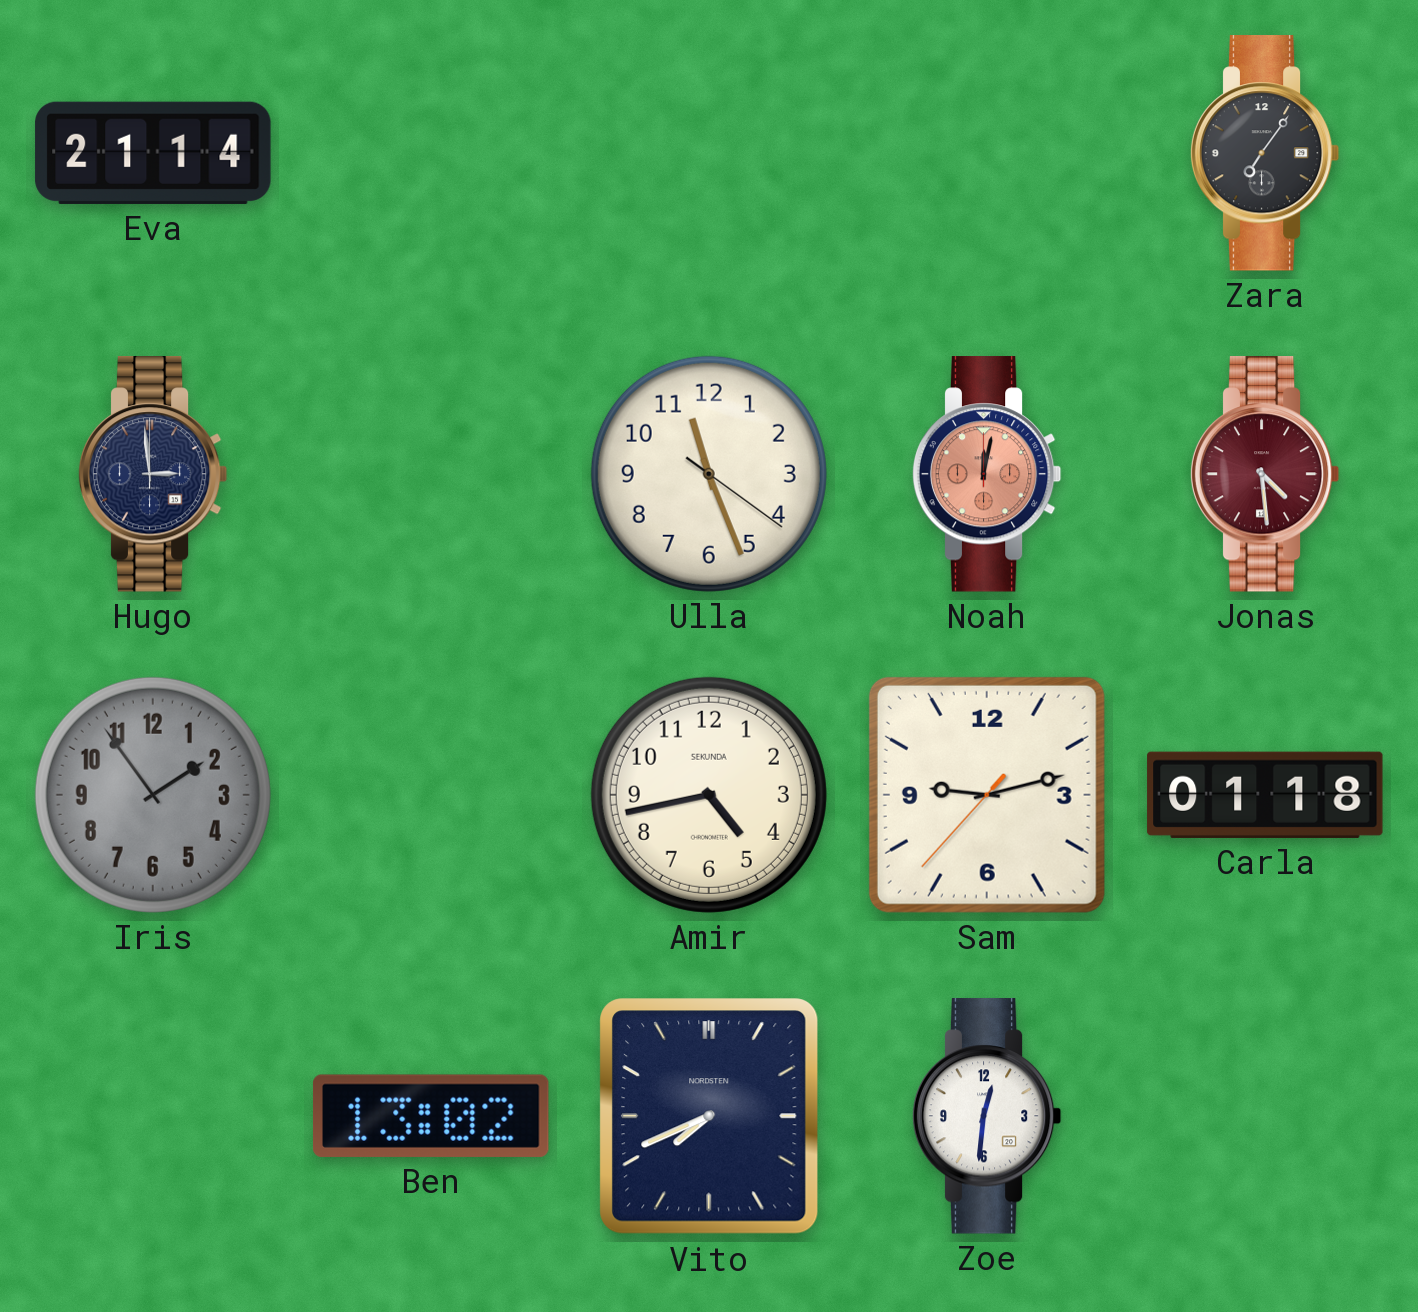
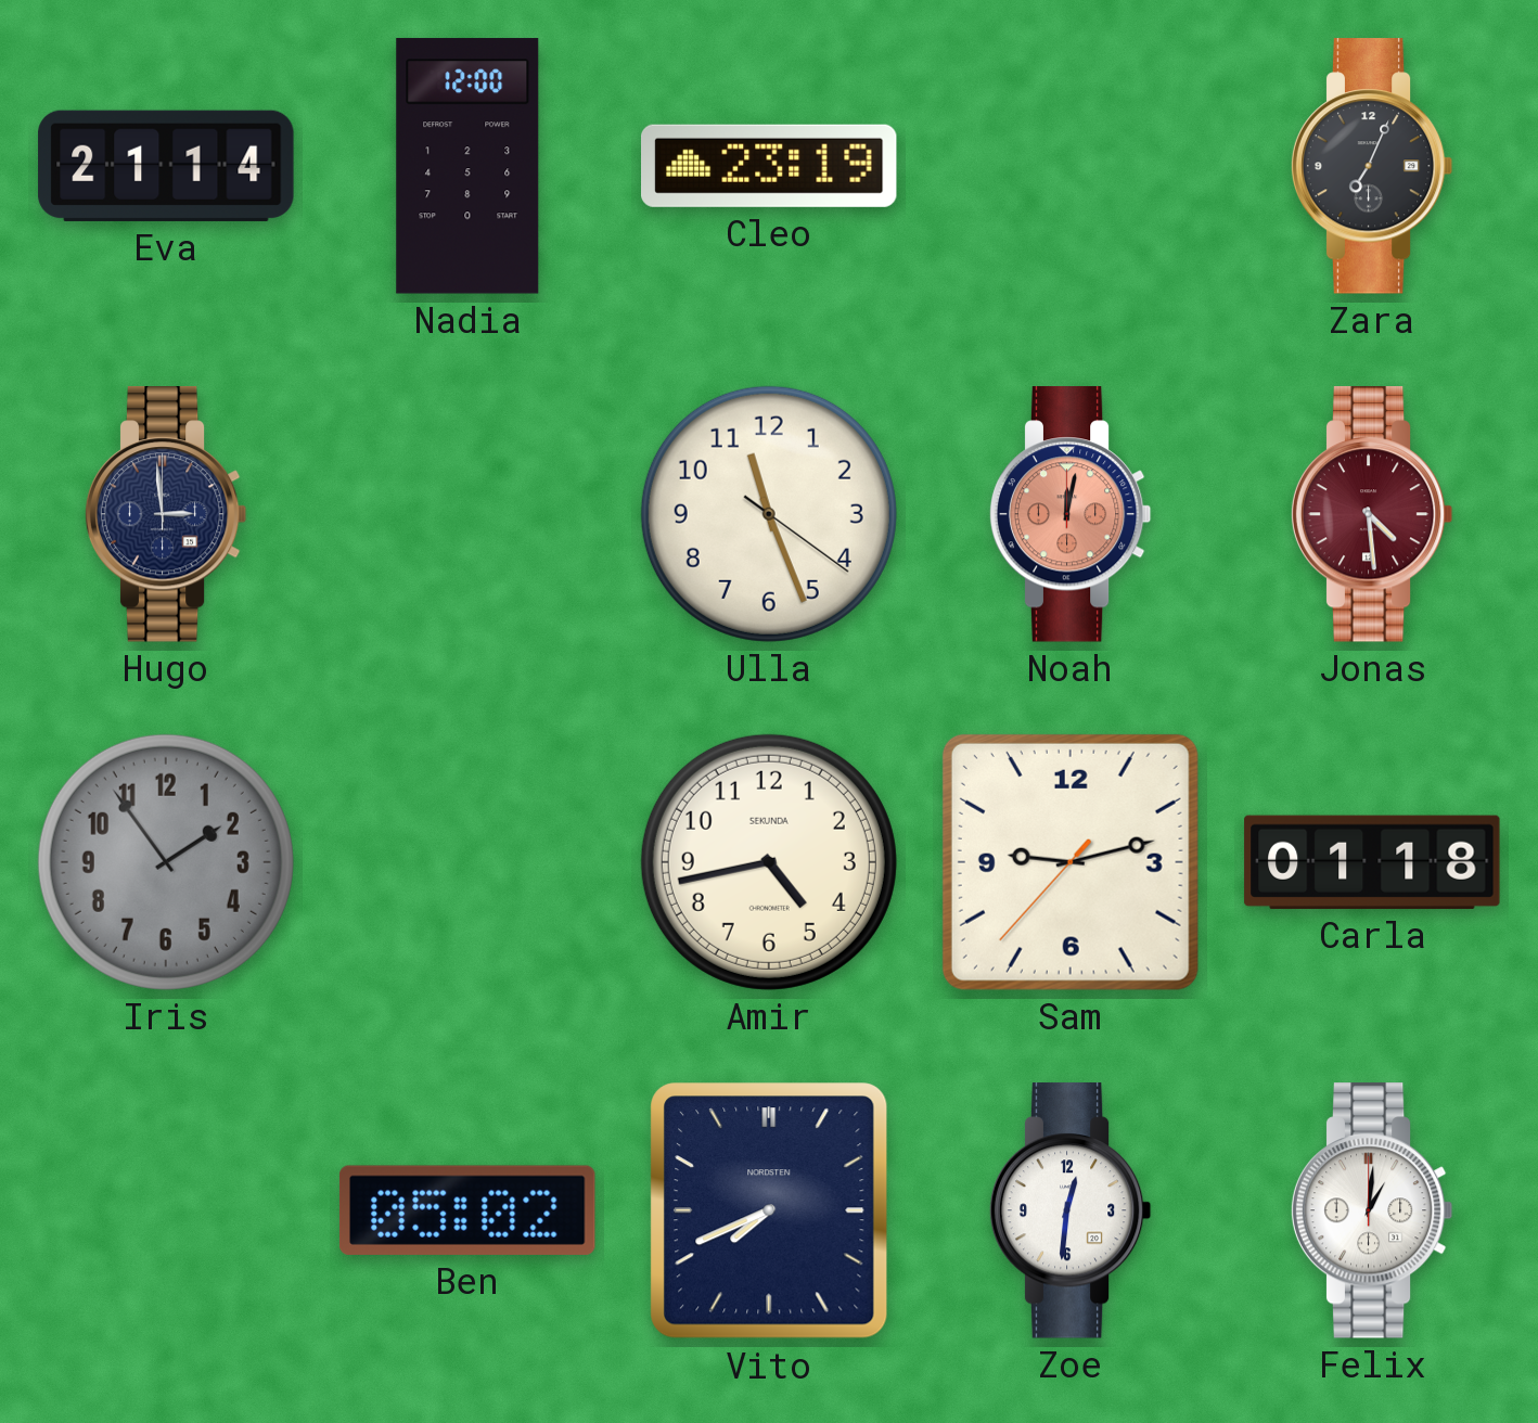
Nadia: none -> 12:00
Cleo: none -> 23:19
Zara: 7:06 -> 7:04
Ben: 13:02 -> 05:02
Felix: none -> 1:01
